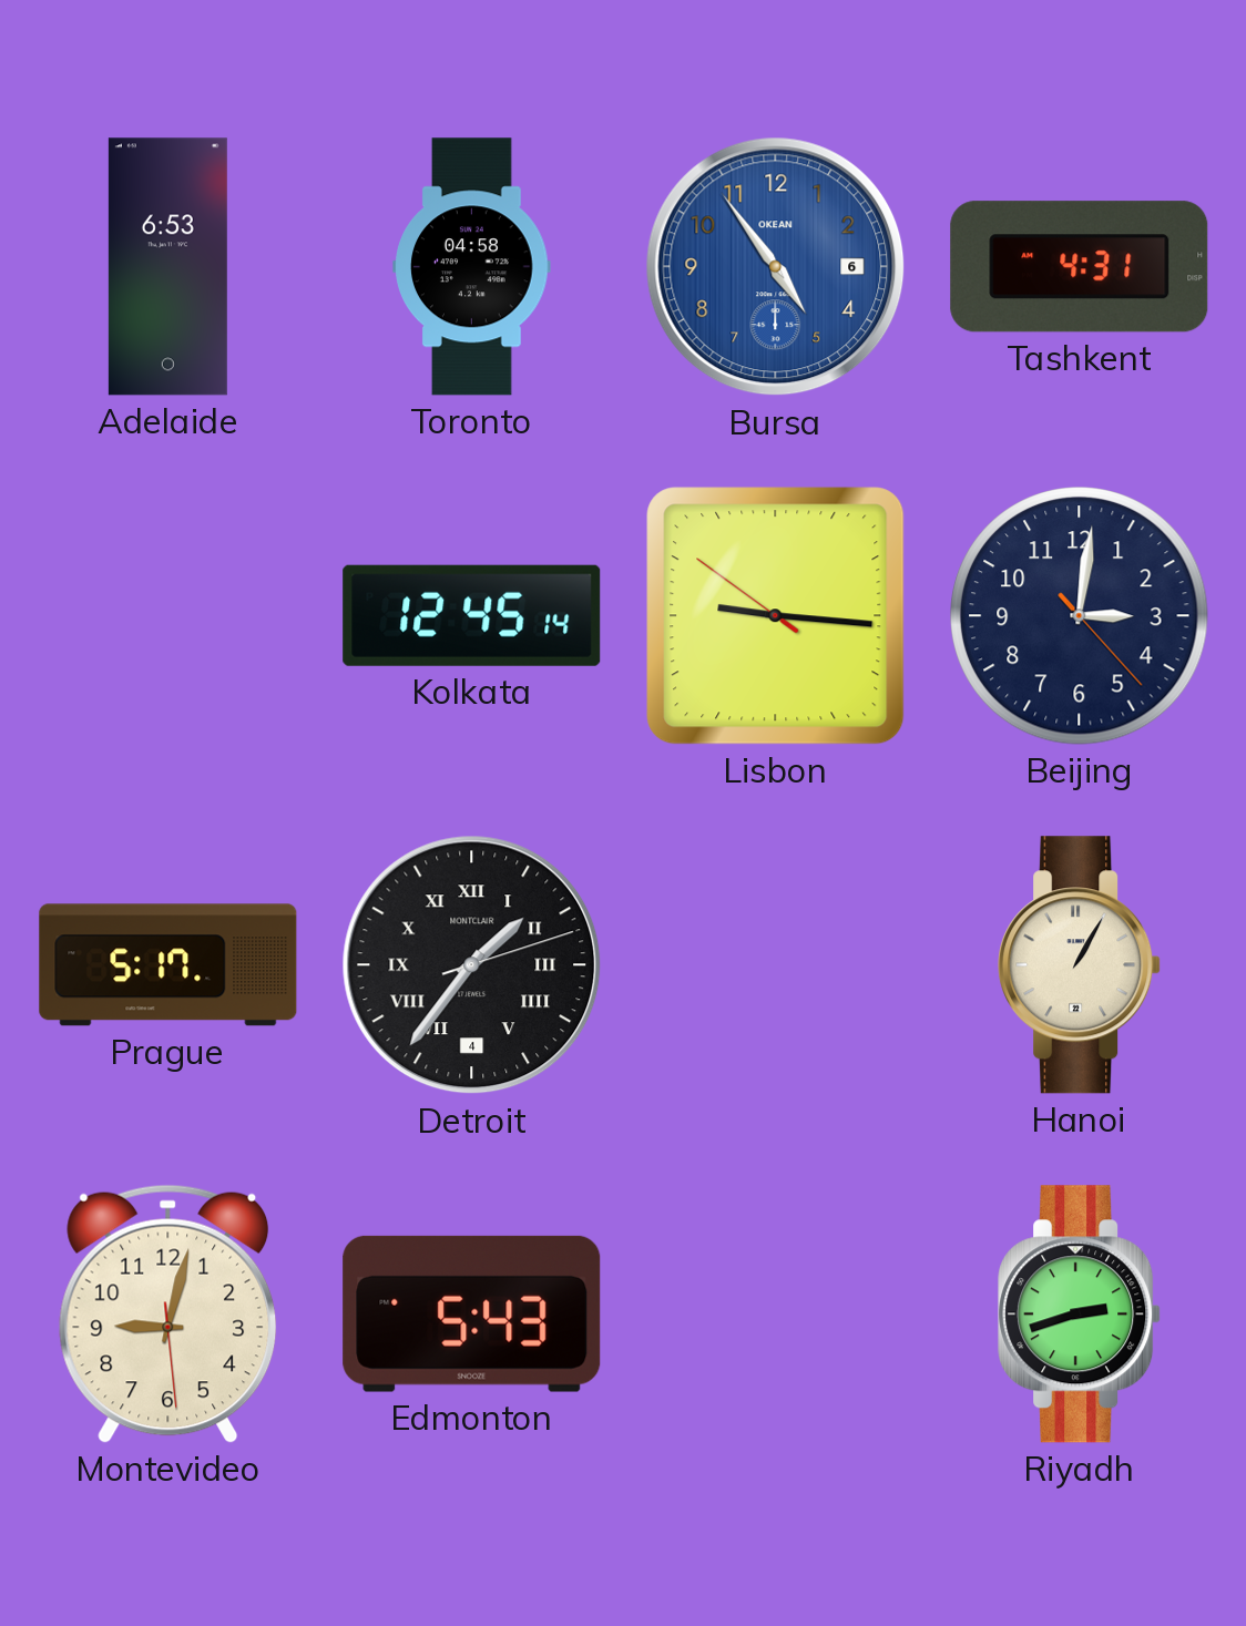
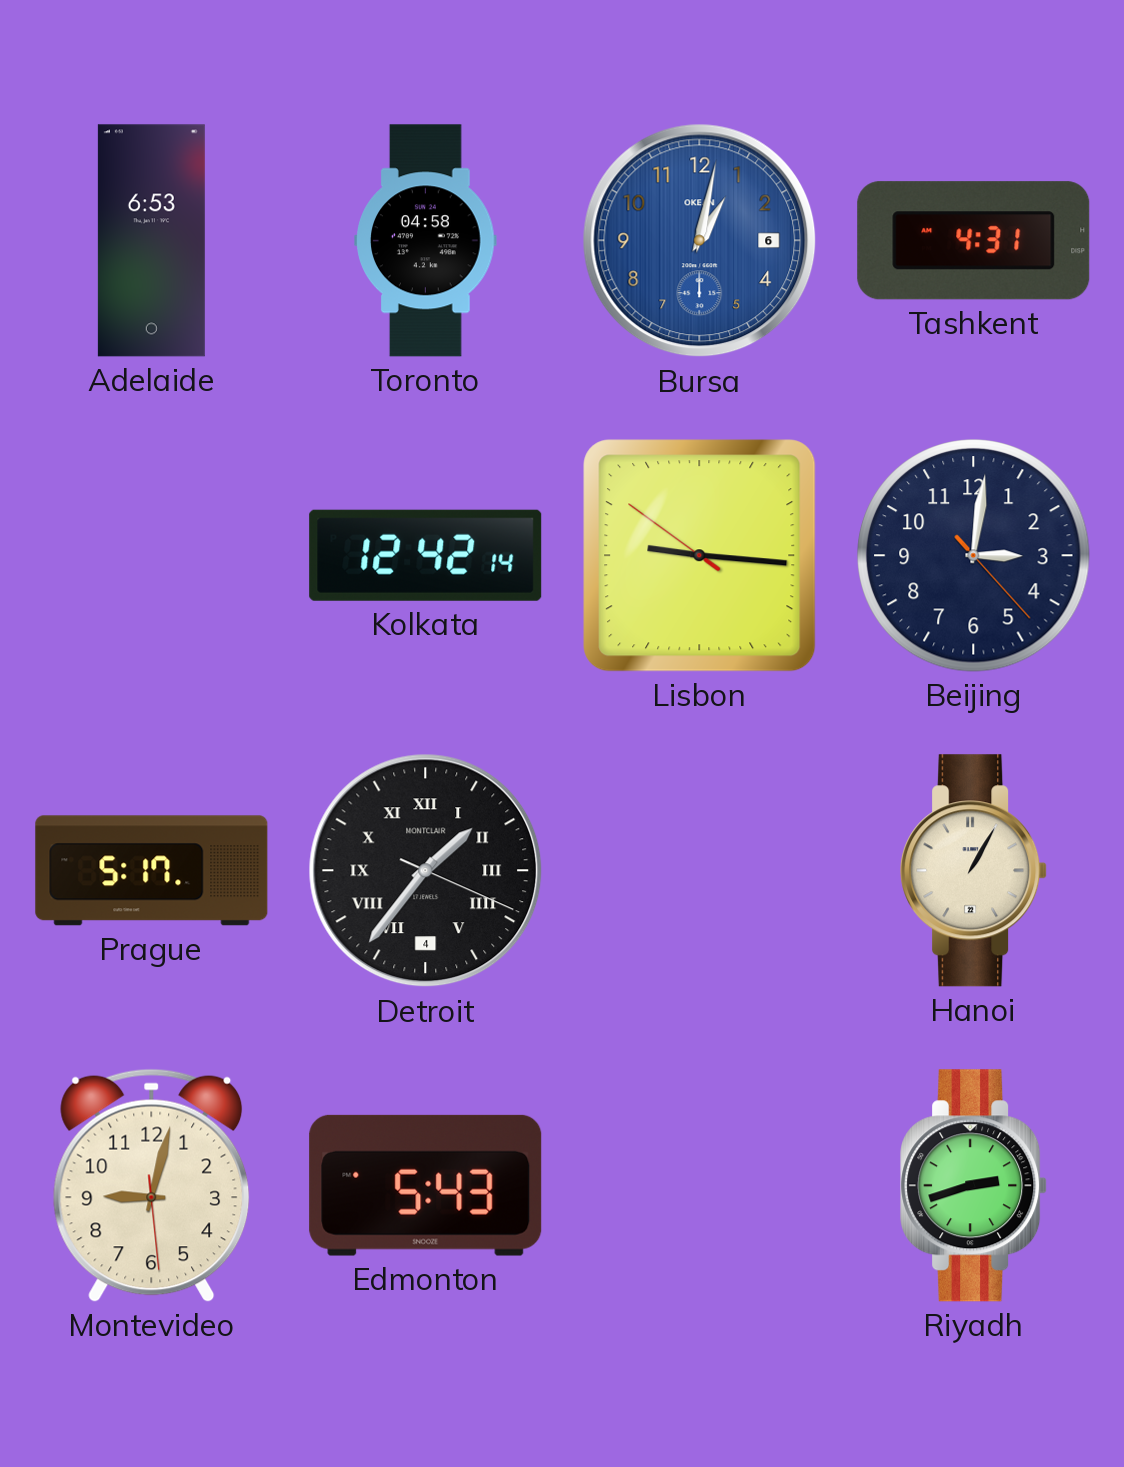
Bursa: 4:54 -> 1:02
Kolkata: 12:45 -> 12:42
Detroit: 1:36:12 -> 1:36:19
